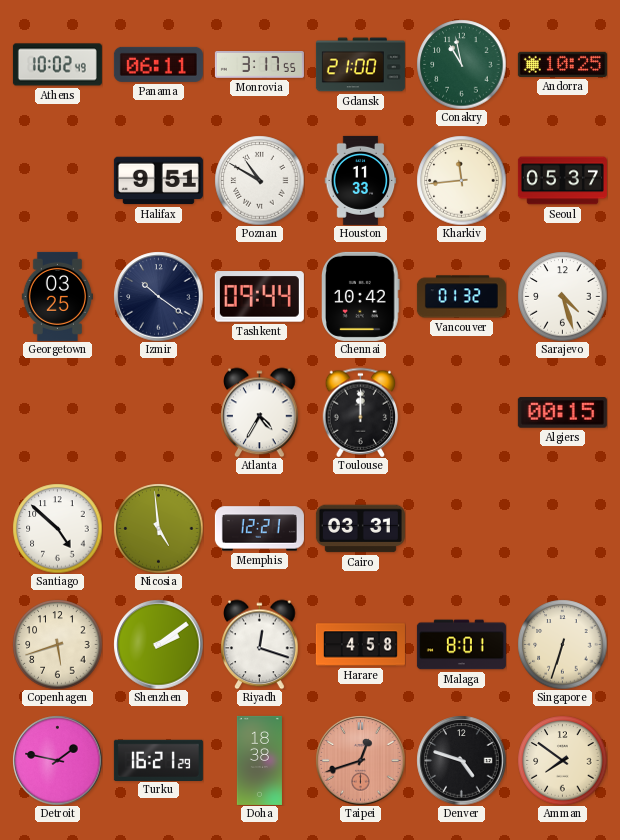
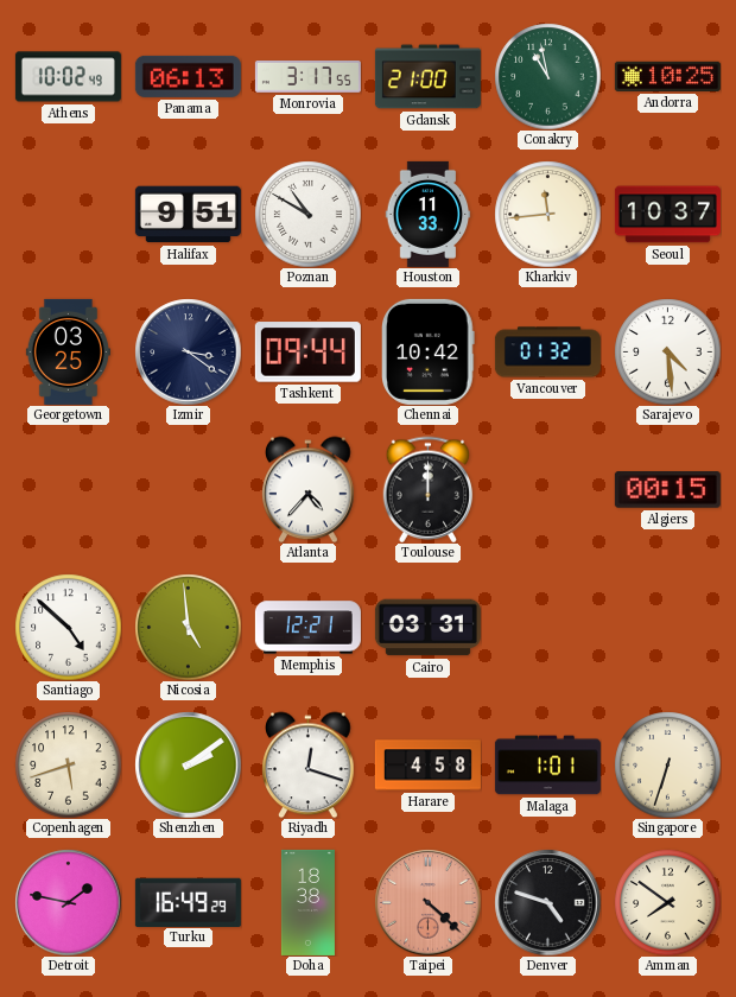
Panama: 06:11 -> 06:13
Seoul: 05:37 -> 10:37
Izmir: 10:21 -> 3:21
Sarajevo: 4:27 -> 4:29
Atlanta: 4:35 -> 4:37
Malaga: 8:01 -> 1:01
Turku: 16:21 -> 16:49
Taipei: 12:42 -> 4:22
